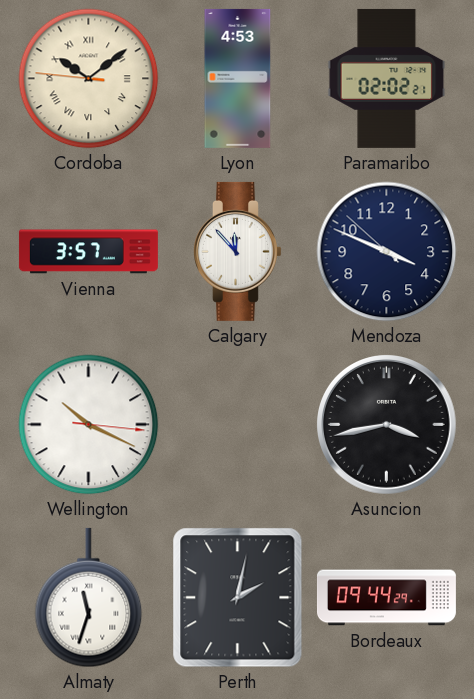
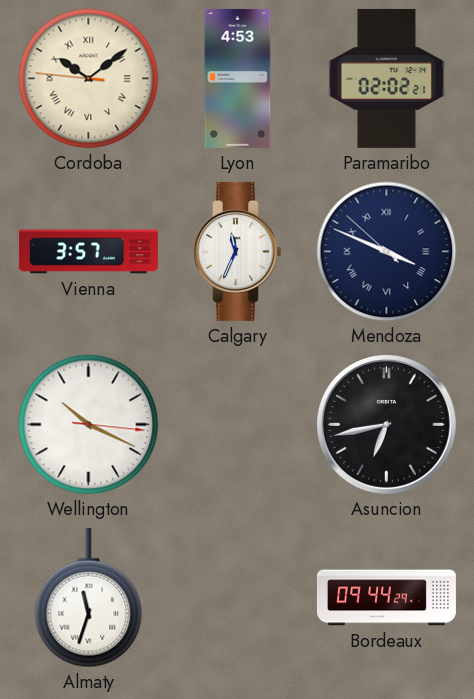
Calgary: 11:53 -> 11:34
Mendoza numerals: Arabic -> Roman
Asuncion: 3:43 -> 6:43
Perth: 2:02 -> none
